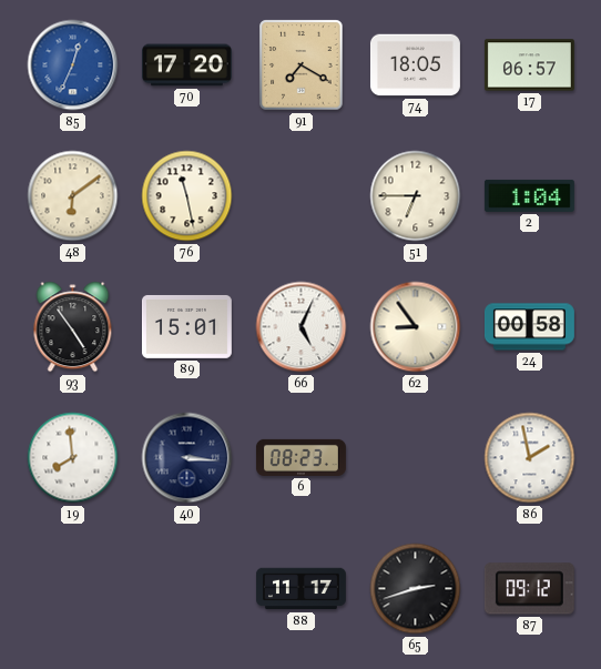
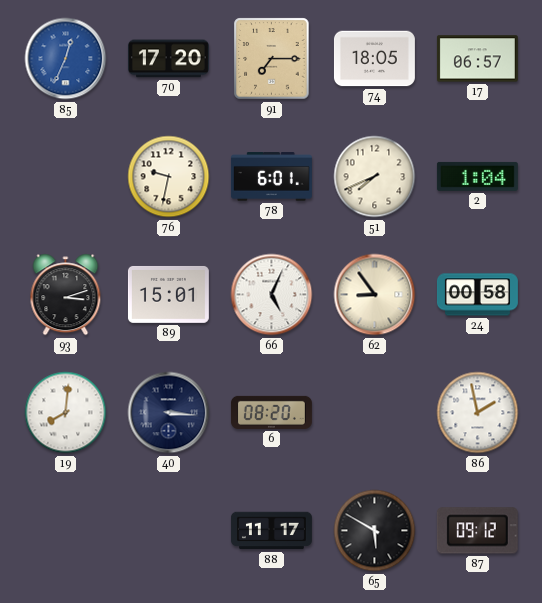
91: 7:20 -> 7:15
48: 6:09 -> none
76: 11:28 -> 9:32
78: none -> 6:01
51: 6:45 -> 7:41
93: 4:54 -> 3:12
19: 7:59 -> 8:01
6: 08:23 -> 08:20
65: 2:42 -> 5:50
